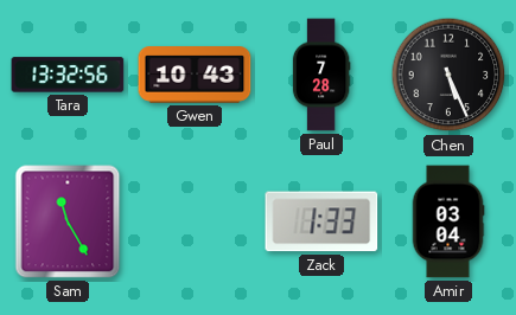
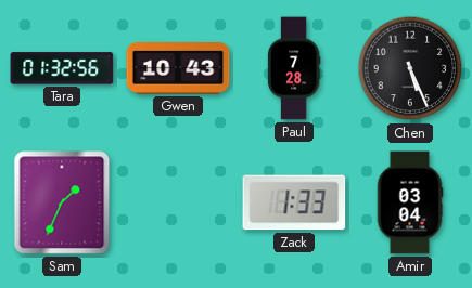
Tara: 13:32 -> 01:32
Sam: 11:25 -> 1:34
